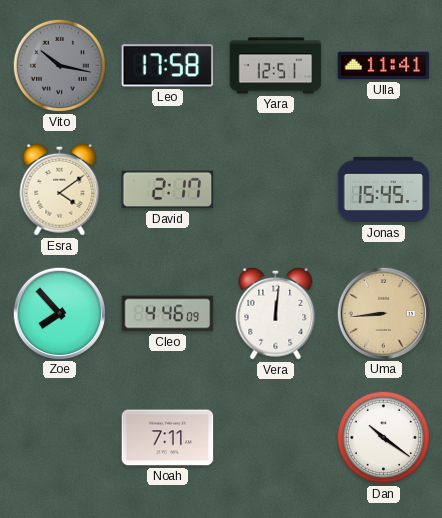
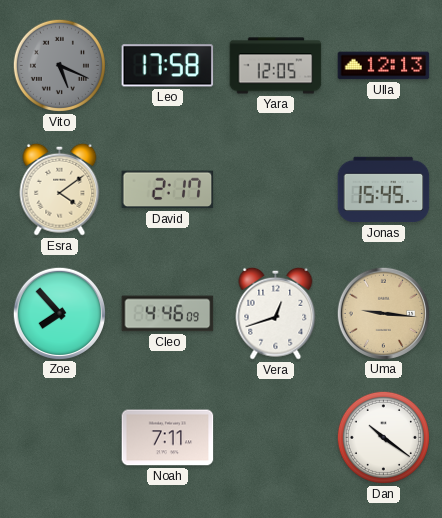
Vito: 10:17 -> 5:19
Yara: 12:51 -> 12:05
Ulla: 11:41 -> 12:13
Vera: 12:01 -> 12:42
Uma: 8:44 -> 9:16
